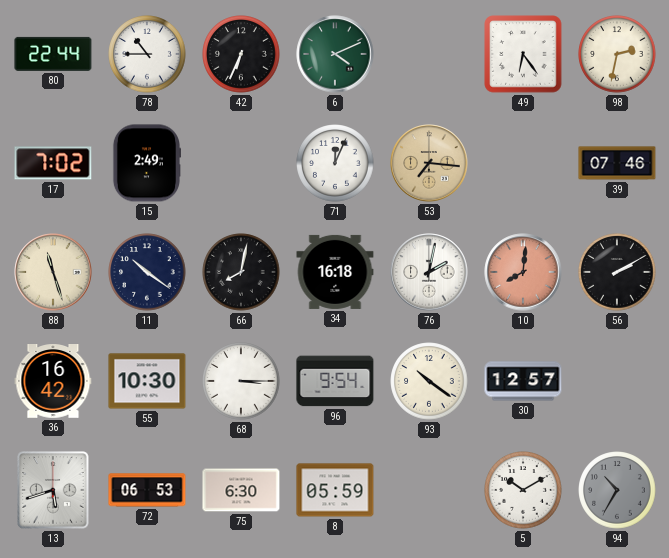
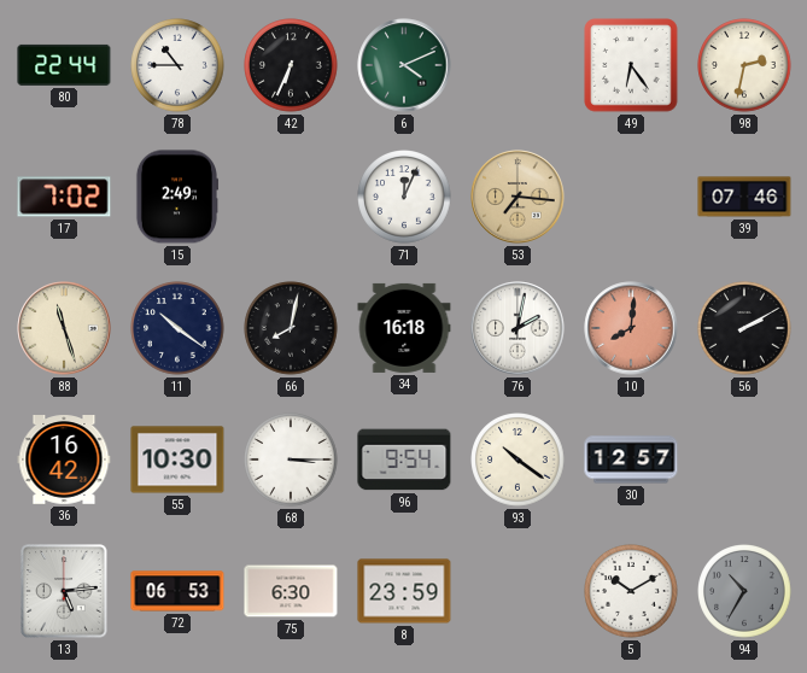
13: 5:42 -> 5:14
8: 05:59 -> 23:59
